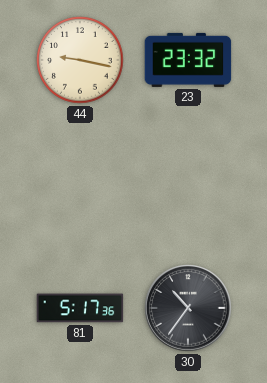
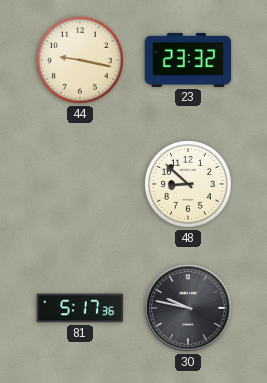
48: none -> 8:52
30: 10:36 -> 9:47
